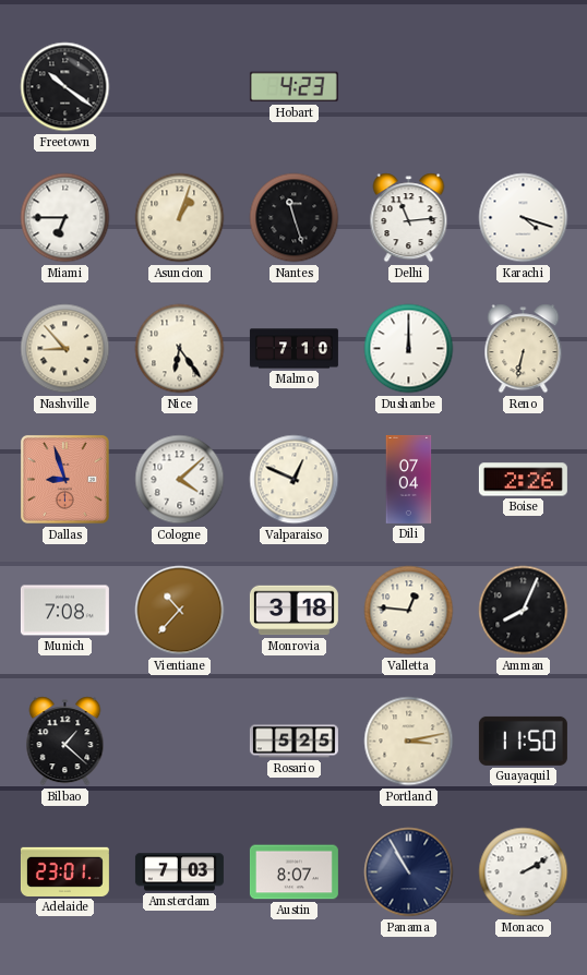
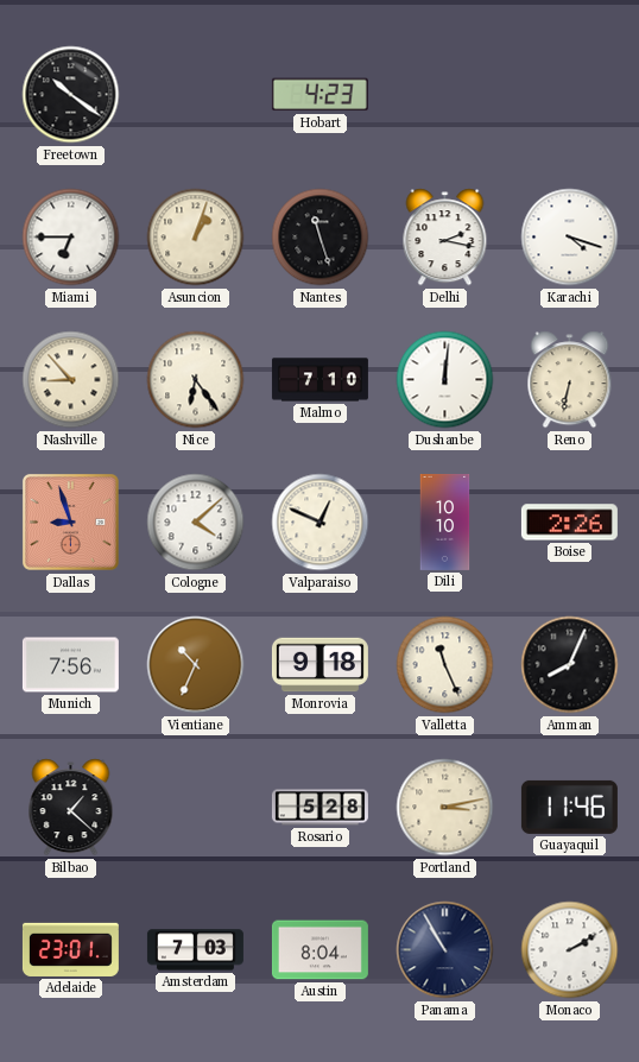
Delhi: 11:14 -> 2:17
Dushanbe: 12:00 -> 12:01
Dili: 07:04 -> 10:10
Munich: 7:08 -> 7:56
Vientiane: 10:37 -> 10:34
Monrovia: 3:18 -> 9:18
Valletta: 12:46 -> 11:26
Rosario: 5:25 -> 5:28
Guayaquil: 11:50 -> 11:46
Austin: 8:07 -> 8:04
